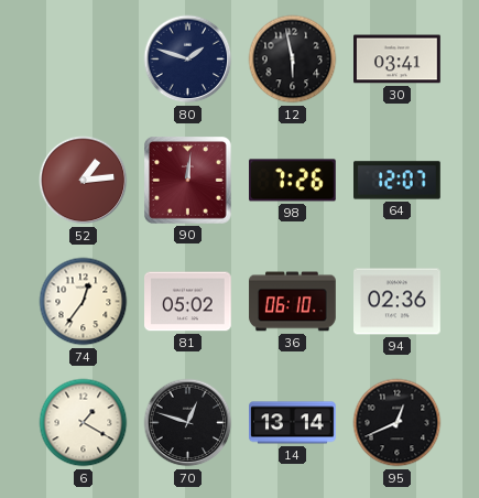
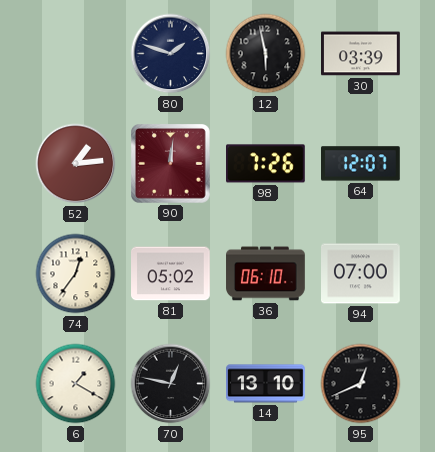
30: 03:41 -> 03:39
94: 02:36 -> 07:00
70: 12:48 -> 12:47
14: 13:14 -> 13:10
